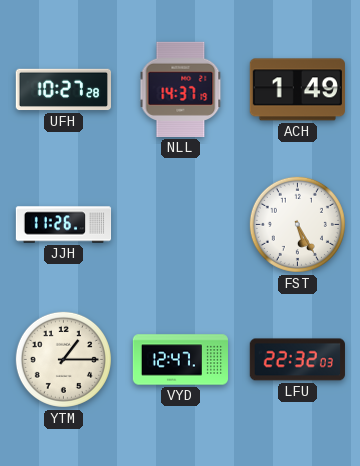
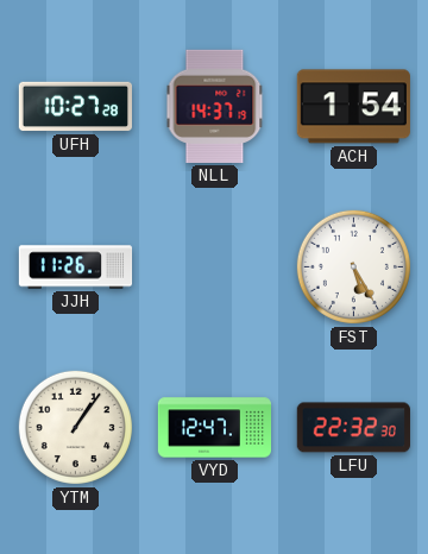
ACH: 1:49 -> 1:54
YTM: 1:15 -> 1:06
LFU: 22:32:03 -> 22:32:30
